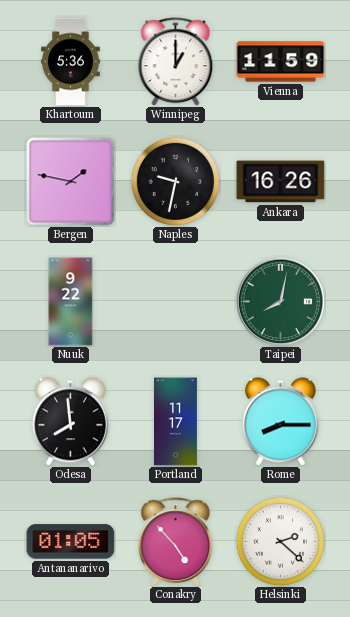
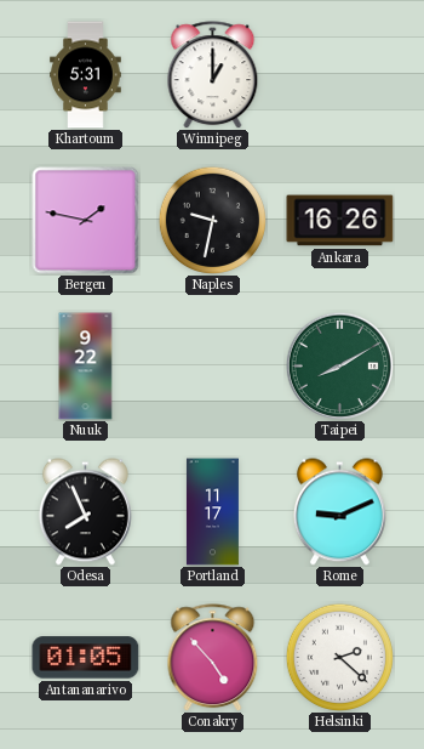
Khartoum: 5:36 -> 5:31
Vienna: 11:59 -> none
Taipei: 8:02 -> 8:10
Odesa: 7:59 -> 7:56
Rome: 8:15 -> 9:11
